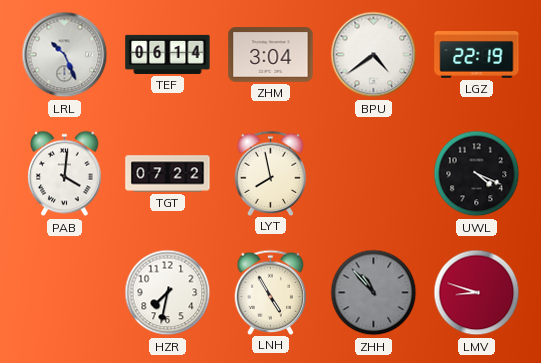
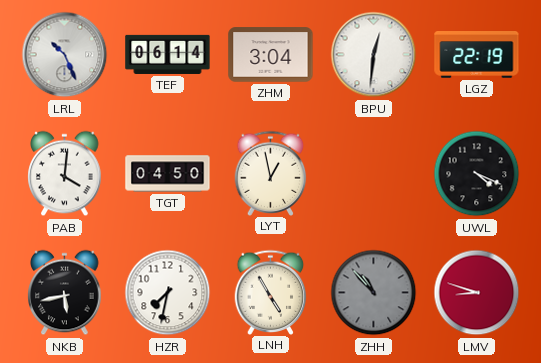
BPU: 4:39 -> 12:31
TGT: 07:22 -> 04:50
LYT: 7:58 -> 12:58
NKB: none -> 5:43
